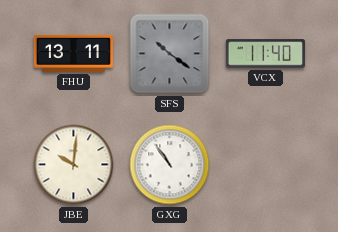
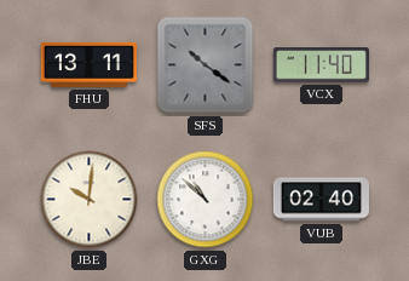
GXG: 10:54 -> 10:52
VUB: none -> 02:40
